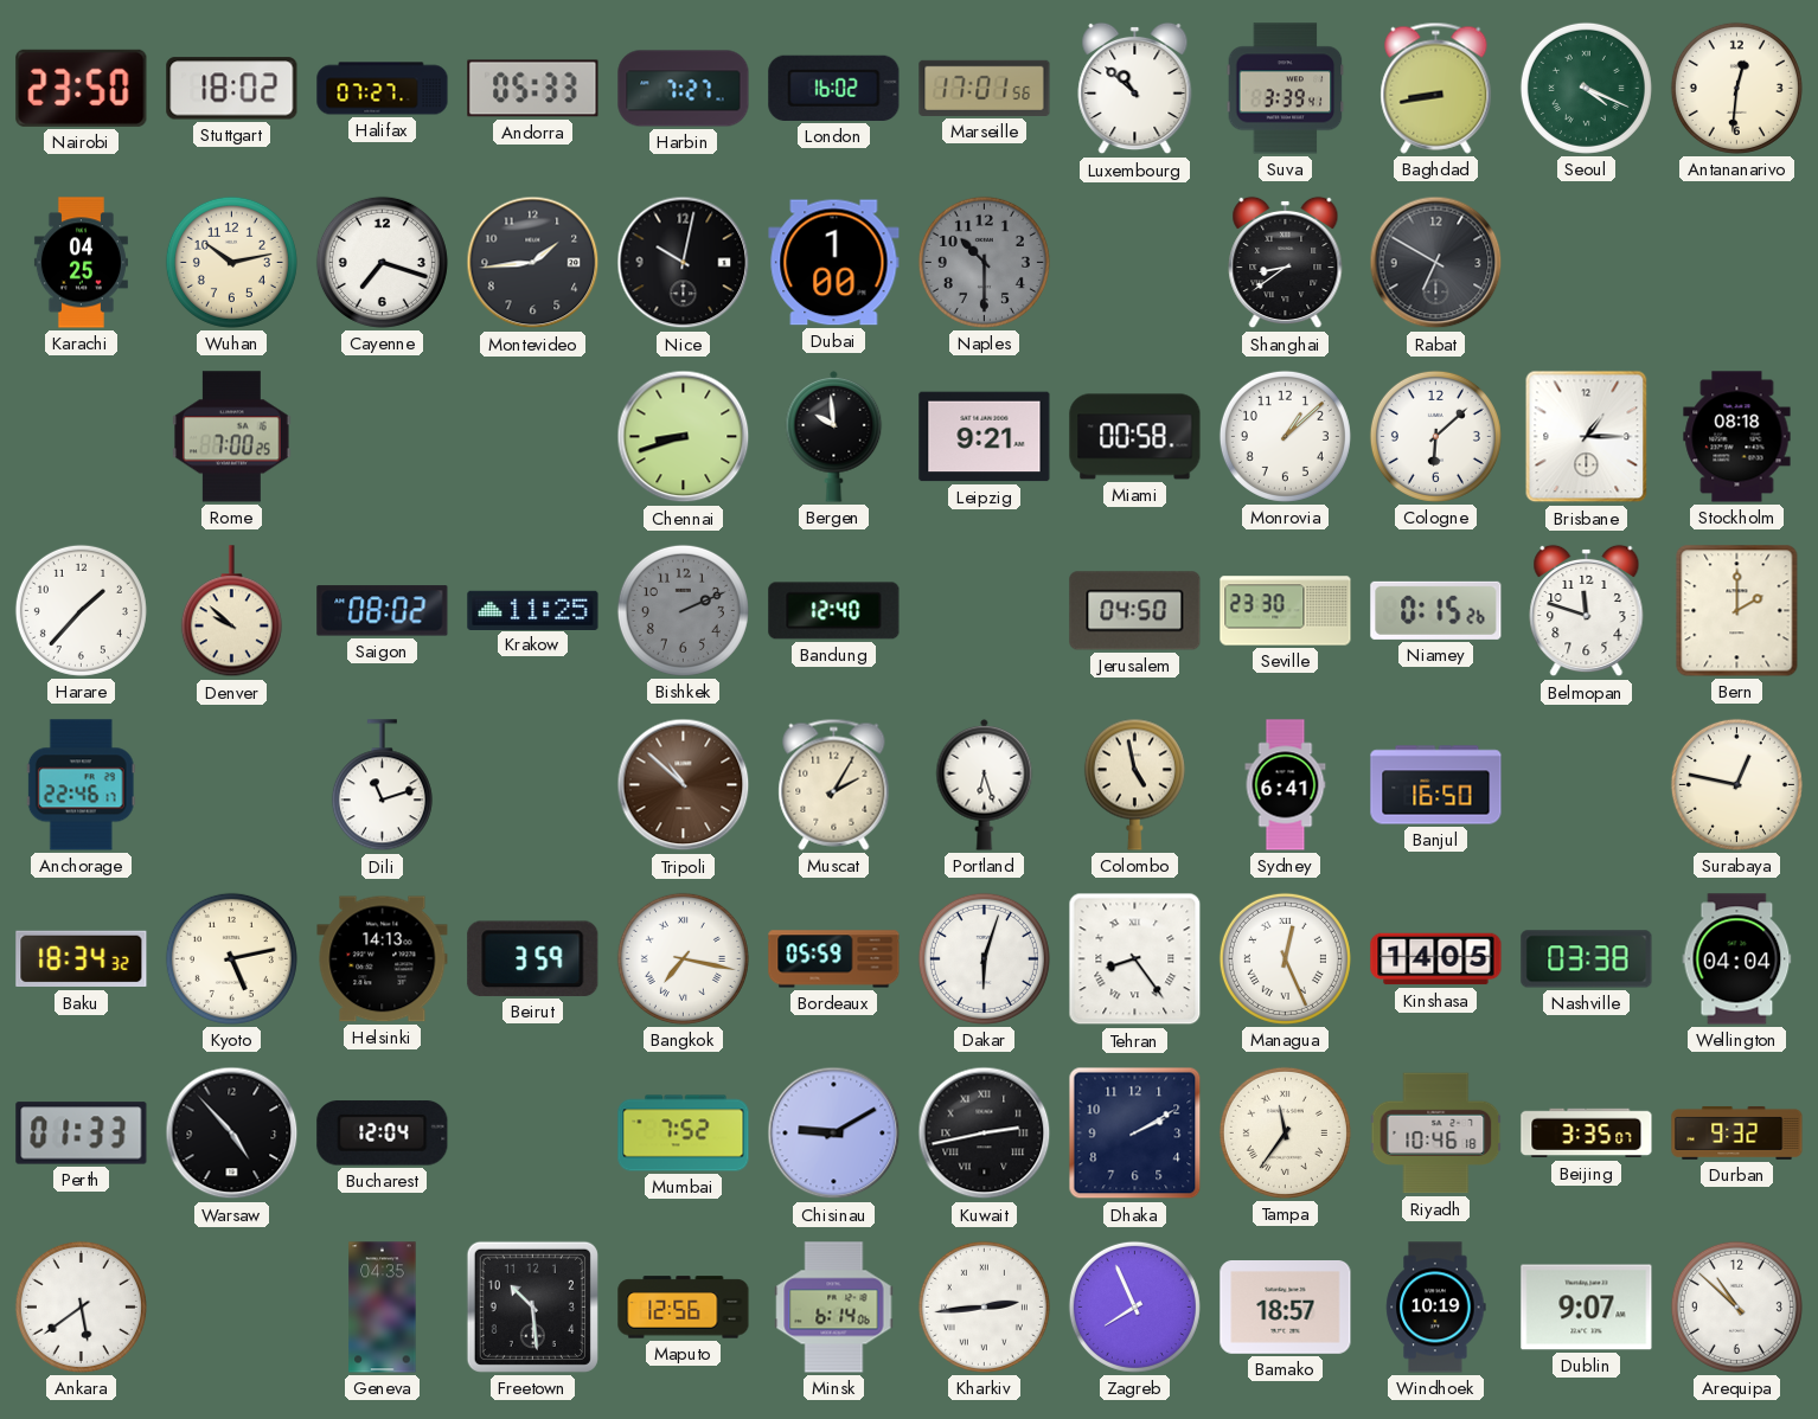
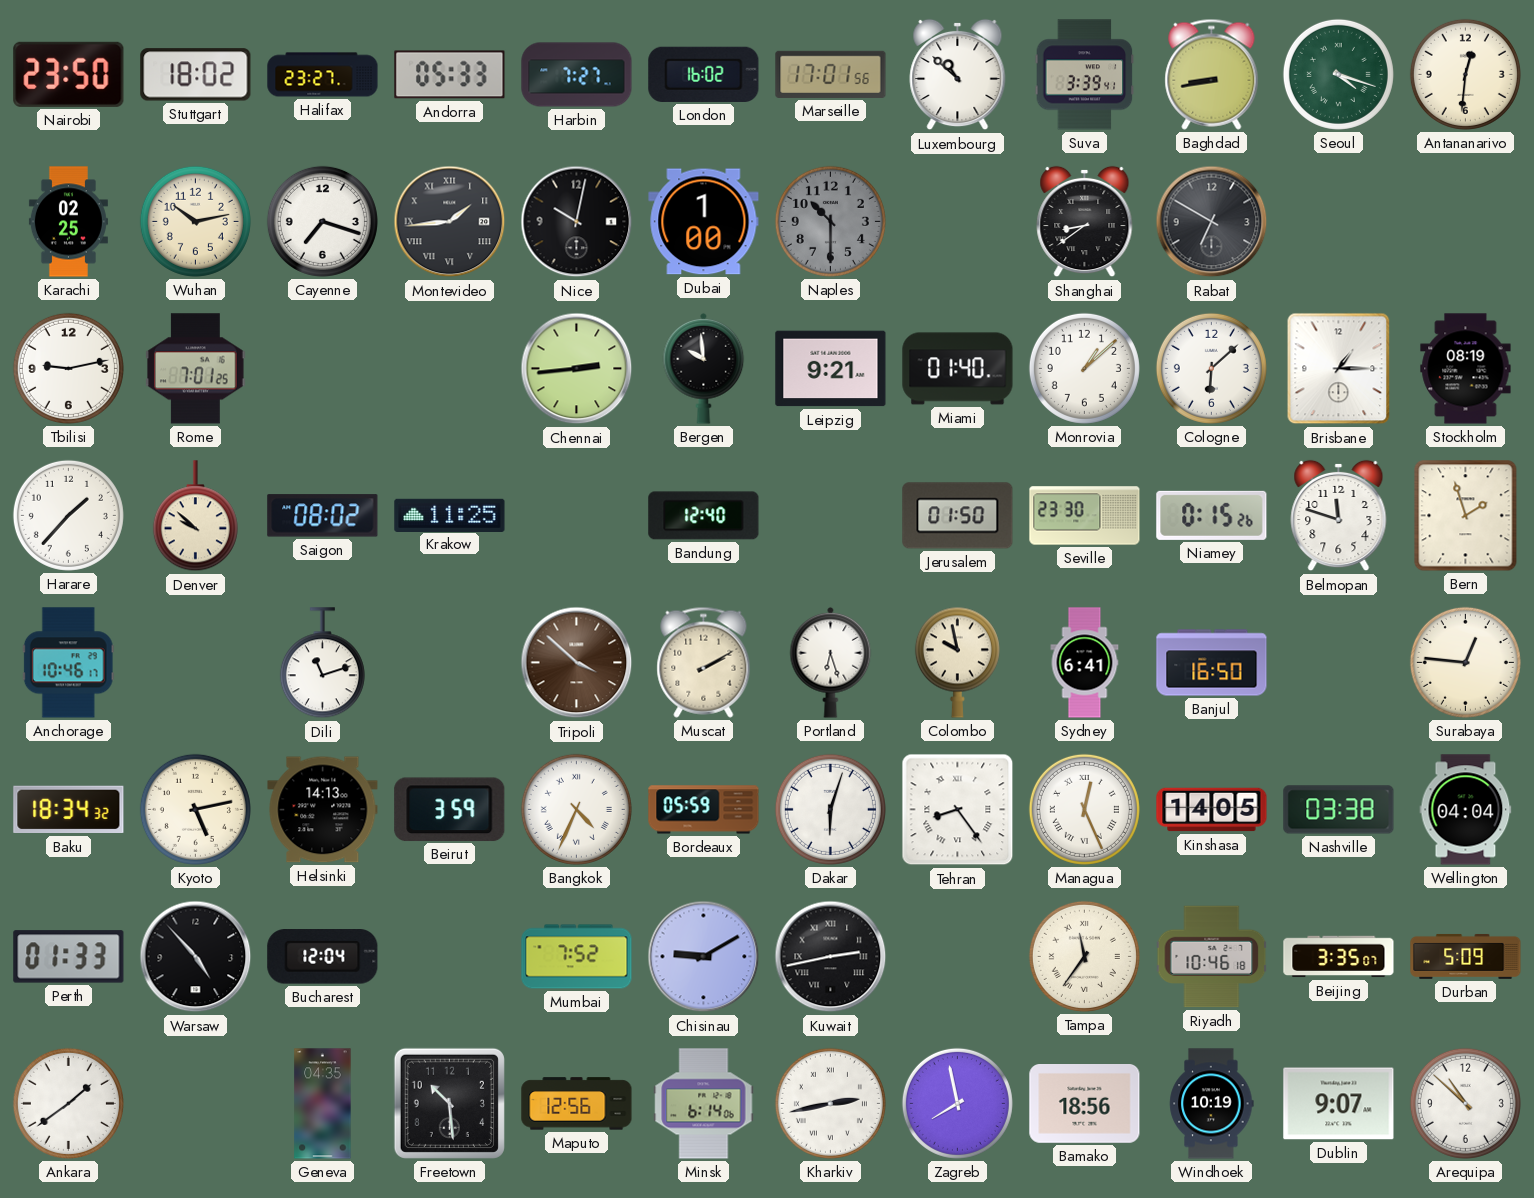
Halifax: 07:27 -> 23:27
Seoul: 4:19 -> 4:18
Karachi: 04:25 -> 02:25
Montevideo numerals: Arabic -> Roman
Tbilisi: none -> 9:13
Rome: 7:00 -> 7:01
Chennai: 8:42 -> 2:44
Miami: 00:58 -> 01:40
Stockholm: 08:18 -> 08:19
Bishkek: 2:11 -> none
Jerusalem: 04:50 -> 01:50
Bern: 2:00 -> 1:57
Anchorage: 22:46 -> 10:46
Tripoli: 10:52 -> 3:52
Muscat: 2:05 -> 2:10
Colombo: 4:58 -> 9:58
Surabaya: 12:47 -> 12:46
Bangkok: 7:17 -> 4:34
Dhaka: 2:10 -> none
Durban: 9:32 -> 5:09
Ankara: 5:39 -> 1:39
Kharkiv: 2:44 -> 2:43
Zagreb: 7:56 -> 7:58
Bamako: 18:57 -> 18:56
